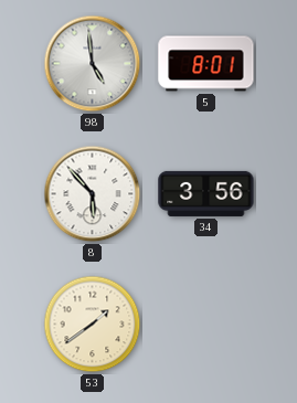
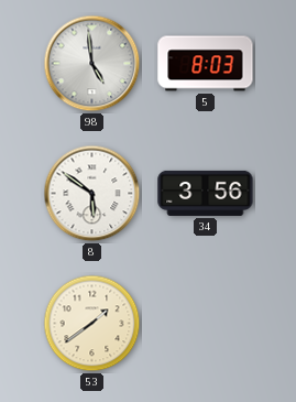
5: 8:01 -> 8:03
8: 5:53 -> 5:51
